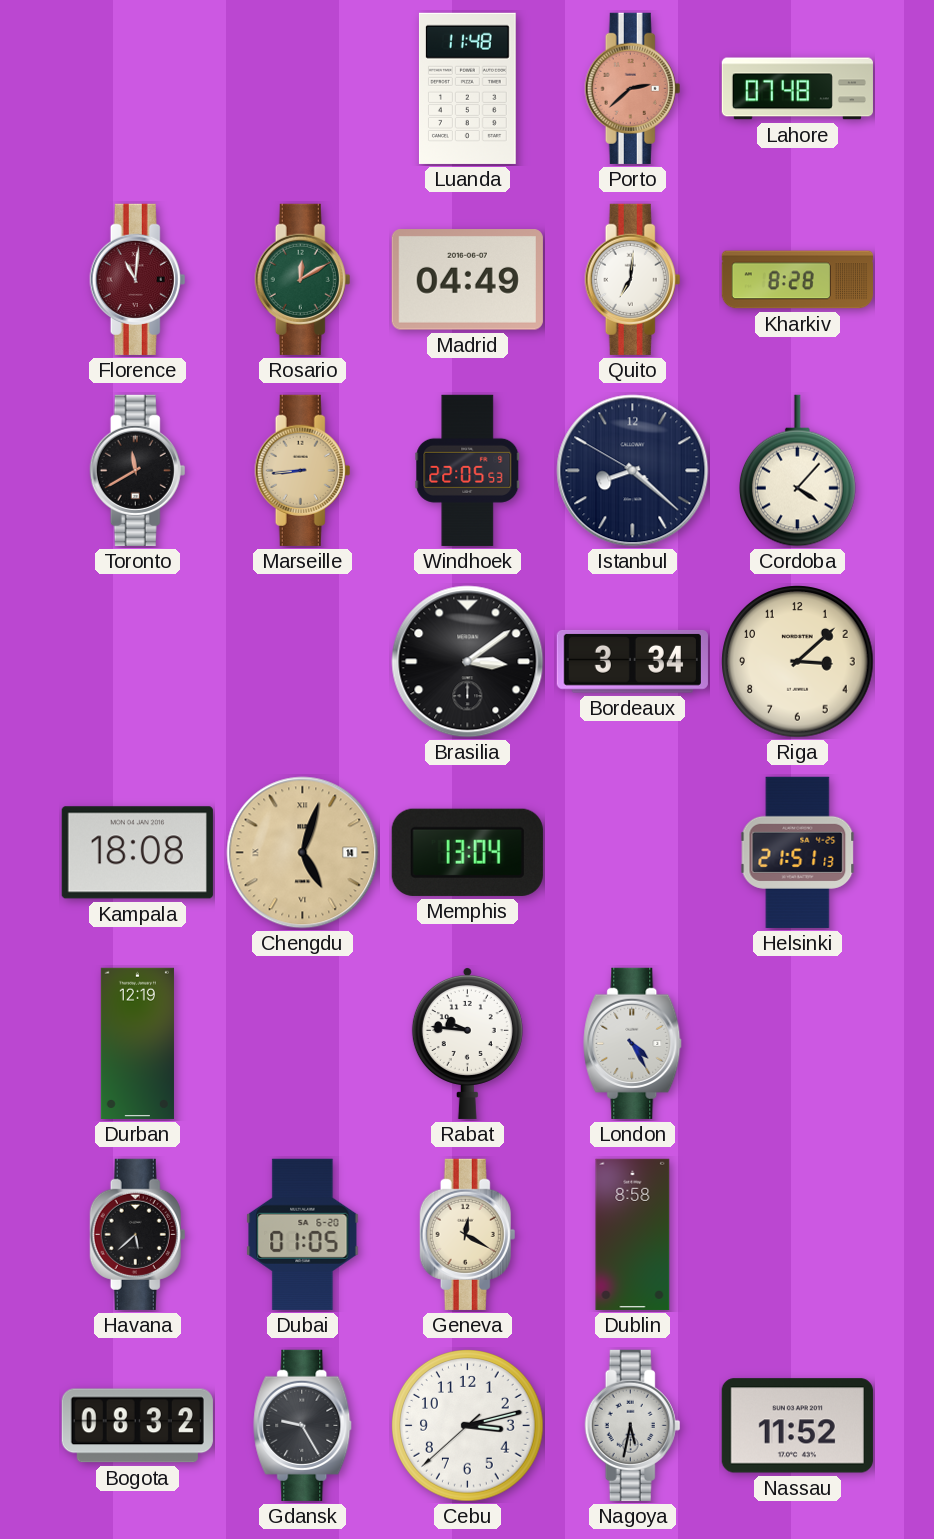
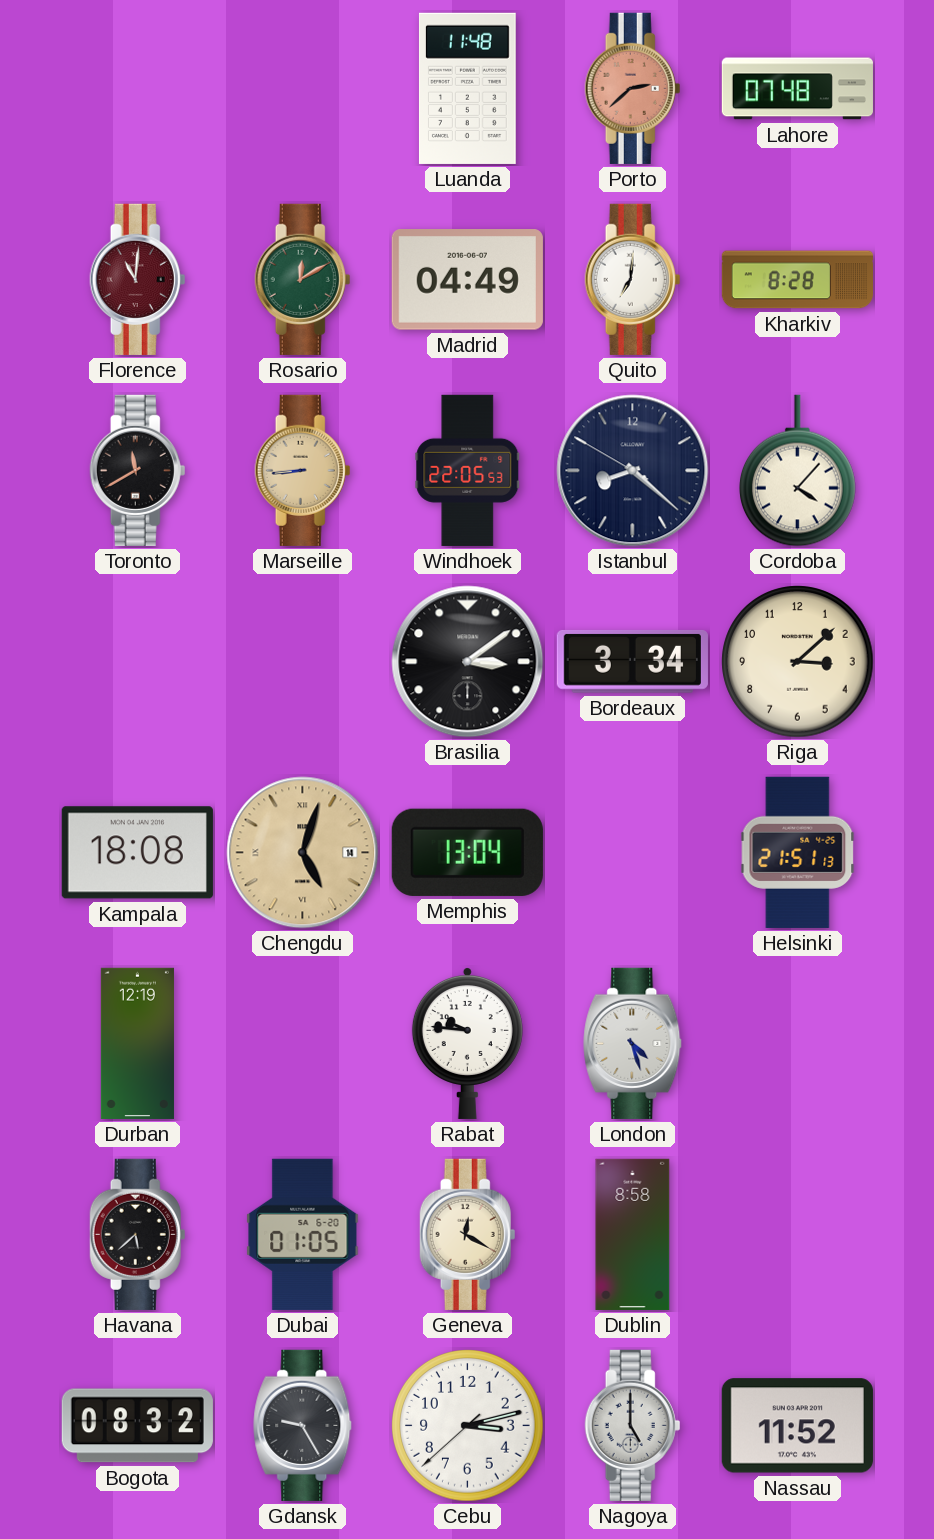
London: 4:25 -> 4:27
Nagoya: 5:32 -> 5:00
